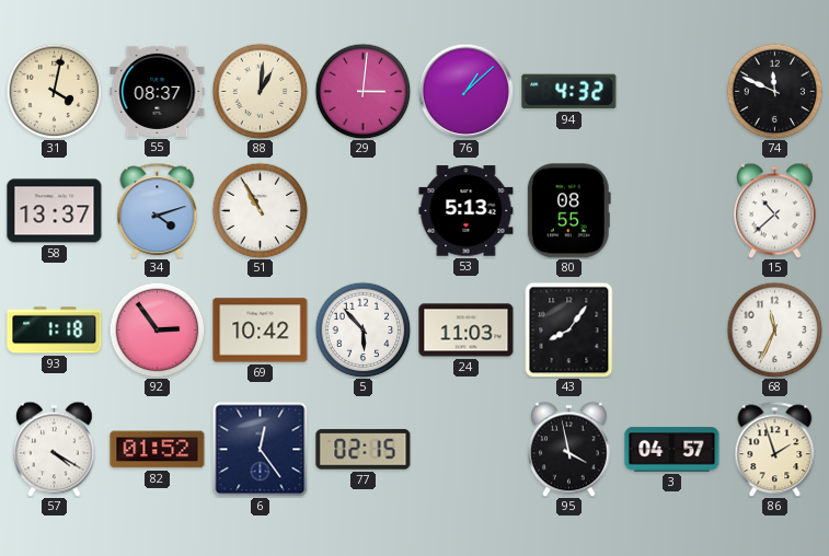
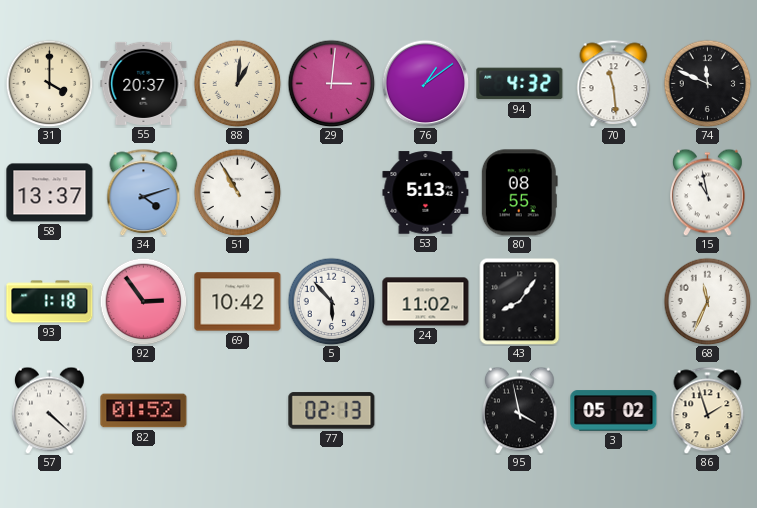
31: 4:02 -> 4:00
55: 08:37 -> 20:37
76: 1:08 -> 1:09
70: none -> 11:29
15: 10:38 -> 10:58
24: 11:03 -> 11:02
57: 4:20 -> 4:22
6: 12:24 -> none
77: 02:15 -> 02:13
3: 04:57 -> 05:02
